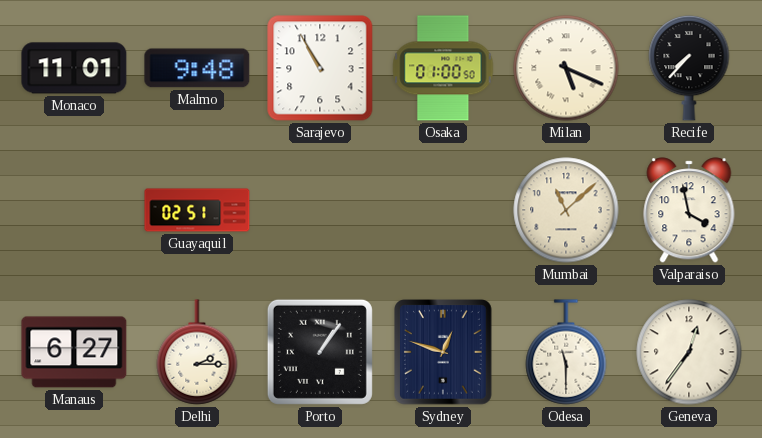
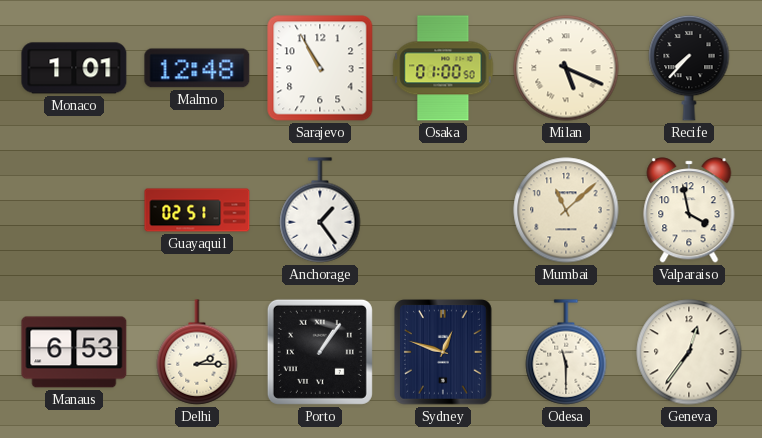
Monaco: 11:01 -> 1:01
Malmo: 9:48 -> 12:48
Anchorage: none -> 1:24
Manaus: 6:27 -> 6:53
